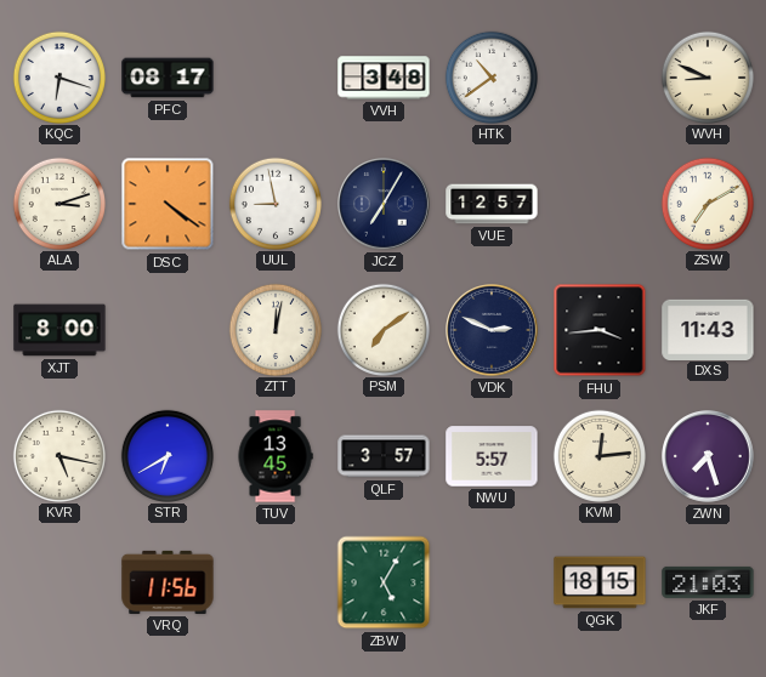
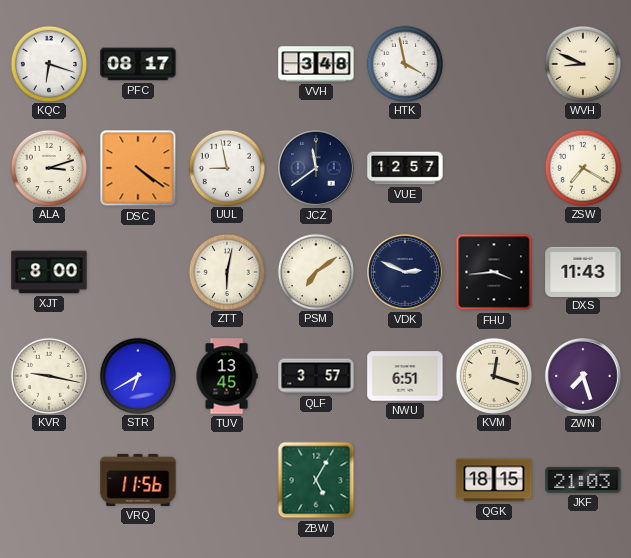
HTK: 10:39 -> 3:58
JCZ: 7:05 -> 11:39
ZSW: 7:10 -> 7:20
ZTT: 12:02 -> 6:02
KVR: 5:17 -> 9:17
NWU: 5:57 -> 6:51
KVM: 12:14 -> 12:18
